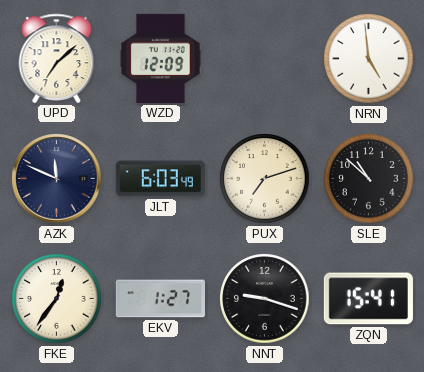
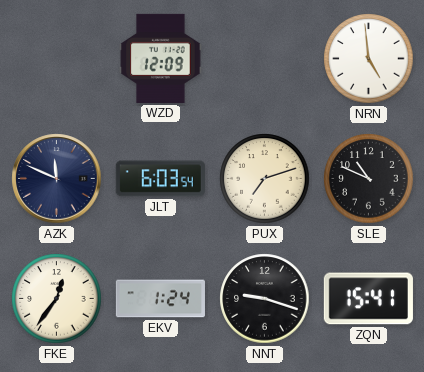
UPD: 7:08 -> none
JLT: 6:03:49 -> 6:03:54
SLE: 10:52 -> 10:49
EKV: 1:27 -> 1:24
